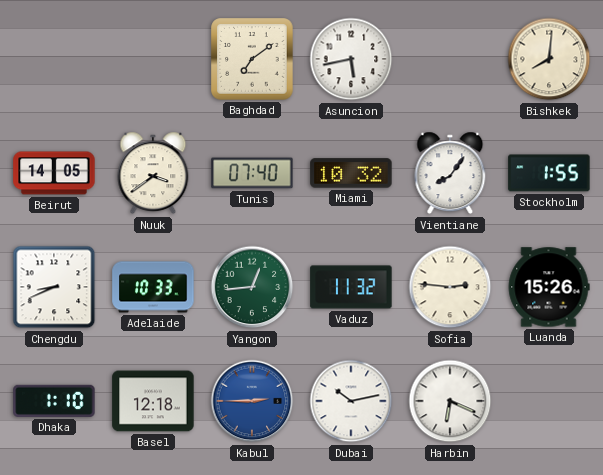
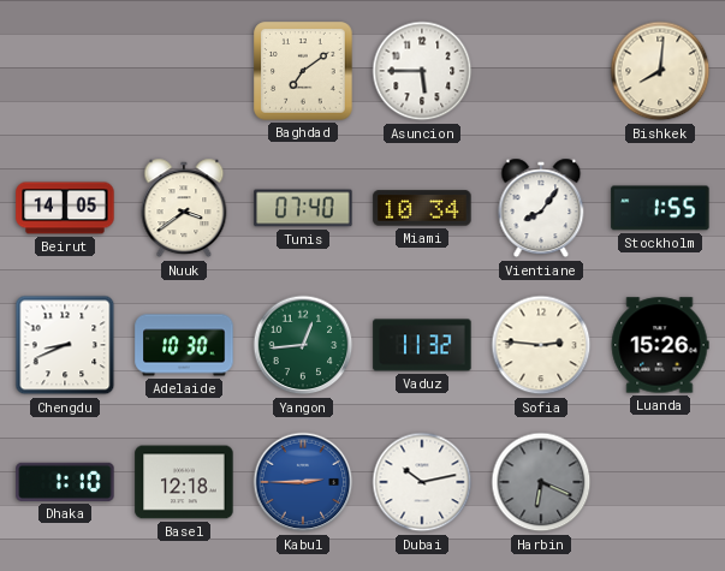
Asuncion: 5:43 -> 5:45
Miami: 10:32 -> 10:34
Adelaide: 10:33 -> 10:30
Harbin dial: white -> grey
